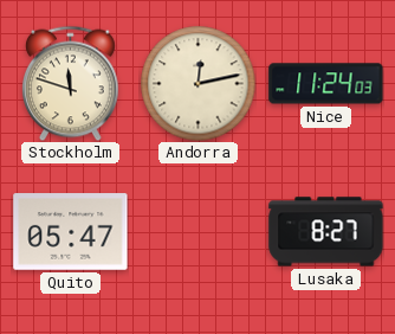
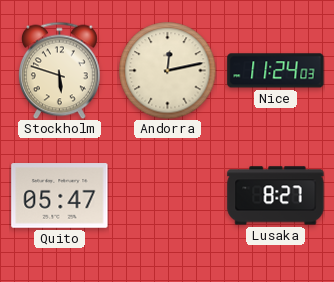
Stockholm: 11:48 -> 5:48
